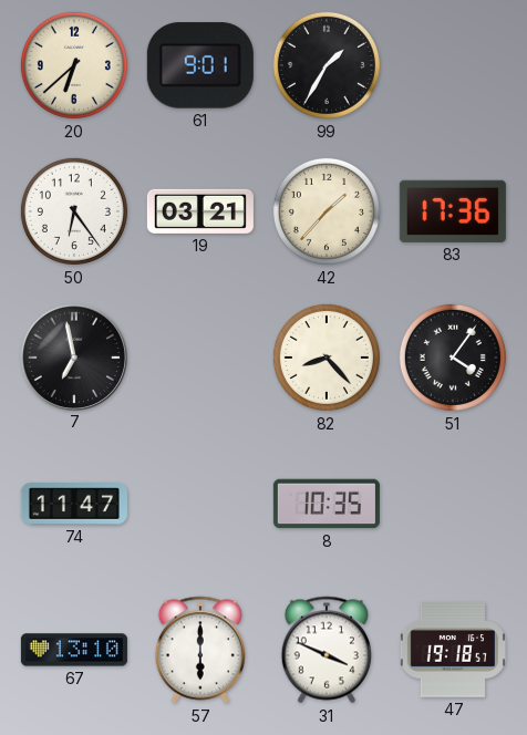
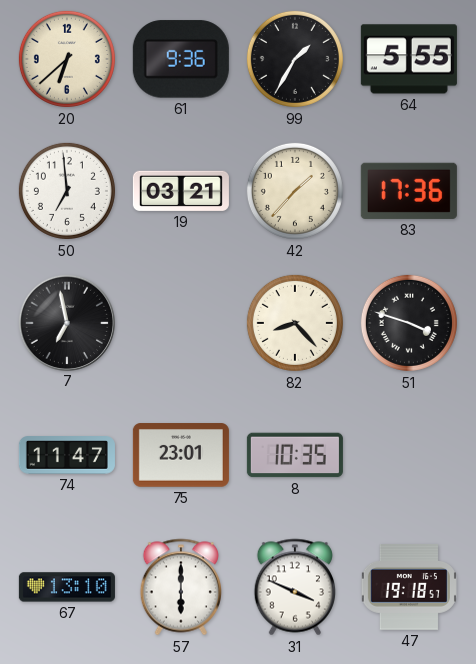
61: 9:01 -> 9:36
64: none -> 5:55
50: 6:24 -> 6:59
51: 4:06 -> 3:48
75: none -> 23:01
